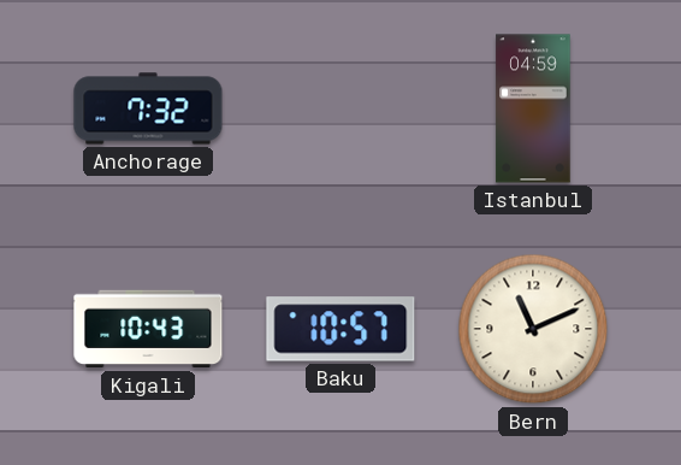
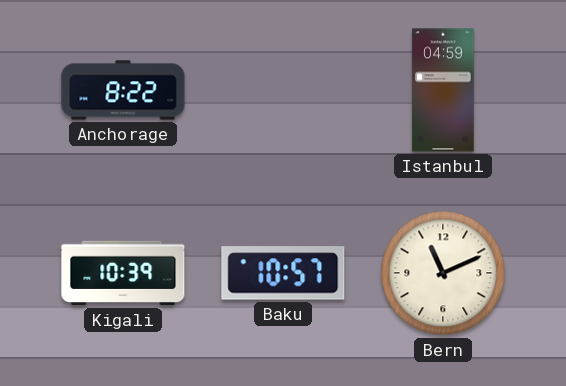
Anchorage: 7:32 -> 8:22
Kigali: 10:43 -> 10:39
